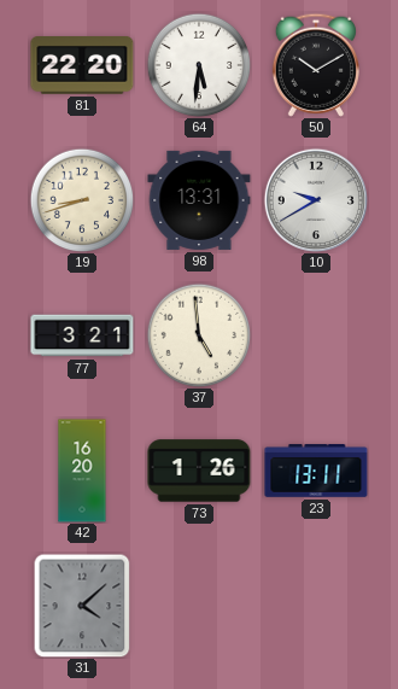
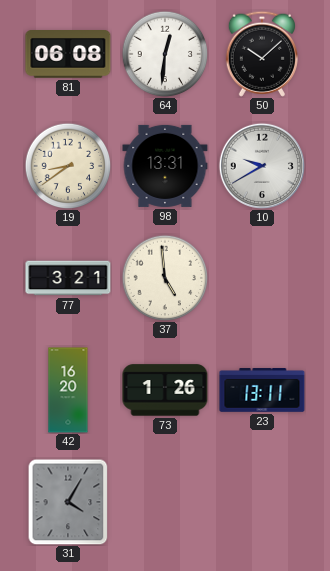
81: 22:20 -> 06:08
64: 5:31 -> 12:31
50: 10:10 -> 10:08
19: 8:42 -> 8:39
31: 4:08 -> 4:05
